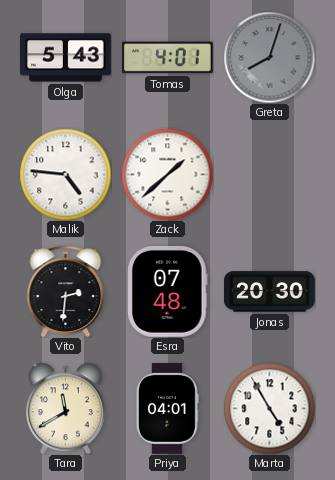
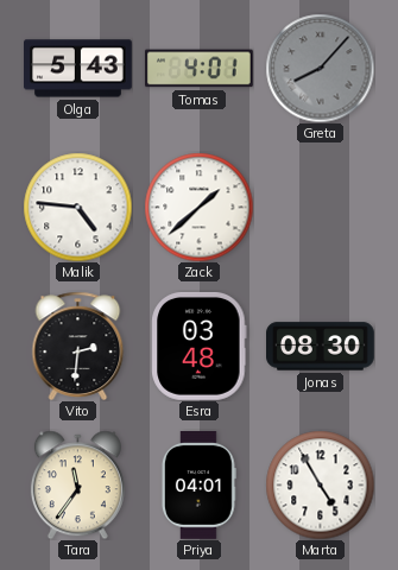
Greta: 8:03 -> 8:07
Esra: 07:48 -> 03:48
Jonas: 20:30 -> 08:30
Tara: 11:40 -> 11:36
